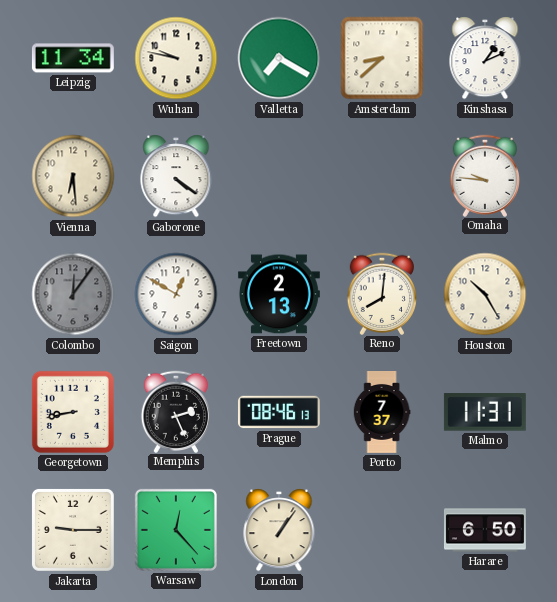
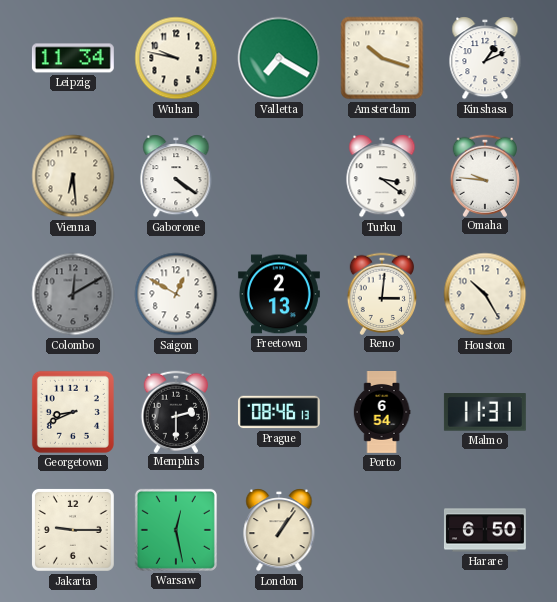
Amsterdam: 8:38 -> 10:18
Turku: none -> 3:21
Colombo: 12:06 -> 12:10
Reno: 8:01 -> 3:01
Georgetown: 8:43 -> 8:41
Memphis: 2:26 -> 2:30
Porto: 7:37 -> 6:54
Warsaw: 12:23 -> 12:28
